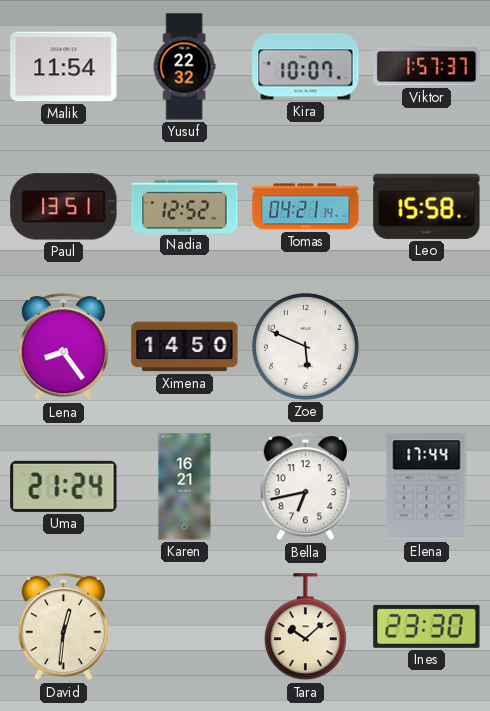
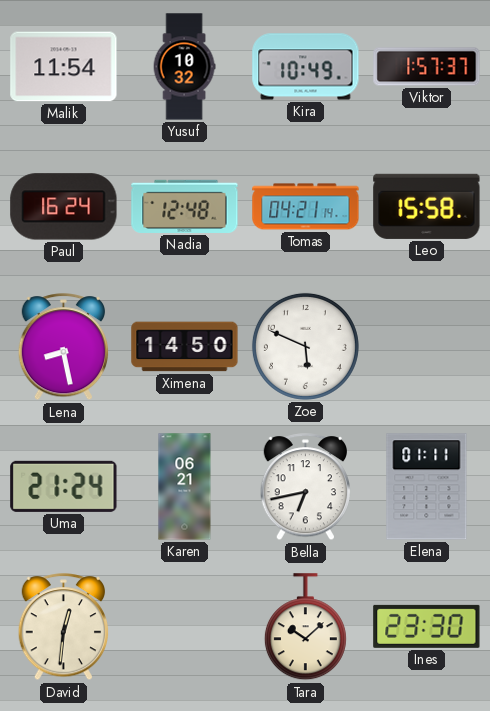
Yusuf: 22:32 -> 10:32
Kira: 10:07 -> 10:49
Paul: 13:51 -> 16:24
Nadia: 12:52 -> 12:48
Lena: 8:24 -> 8:28
Karen: 16:21 -> 06:21
Elena: 17:44 -> 01:11
